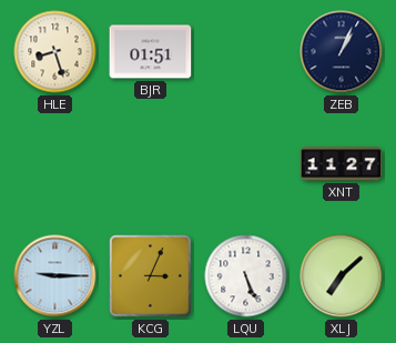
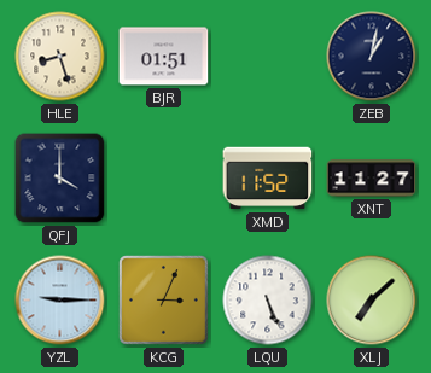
ZEB: 1:04 -> 1:02
QFJ: none -> 4:00
XMD: none -> 11:52
